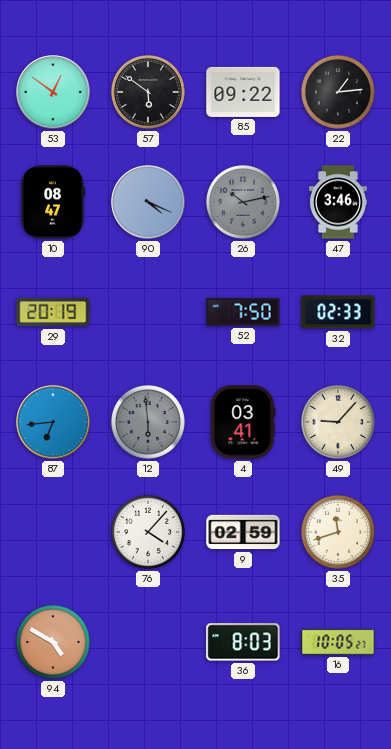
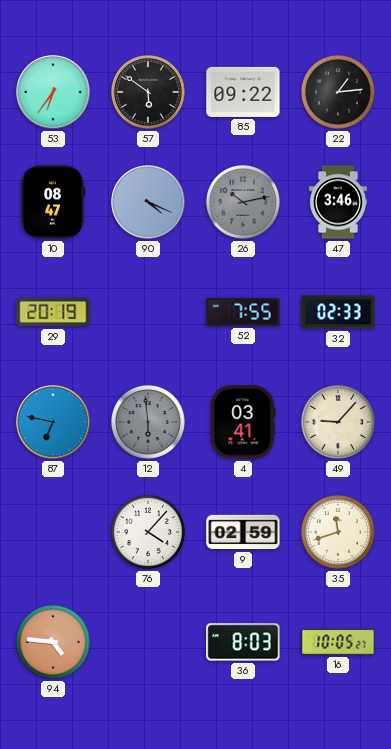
53: 12:51 -> 6:36
52: 7:50 -> 7:55
87: 6:44 -> 6:47
94: 4:50 -> 4:46
